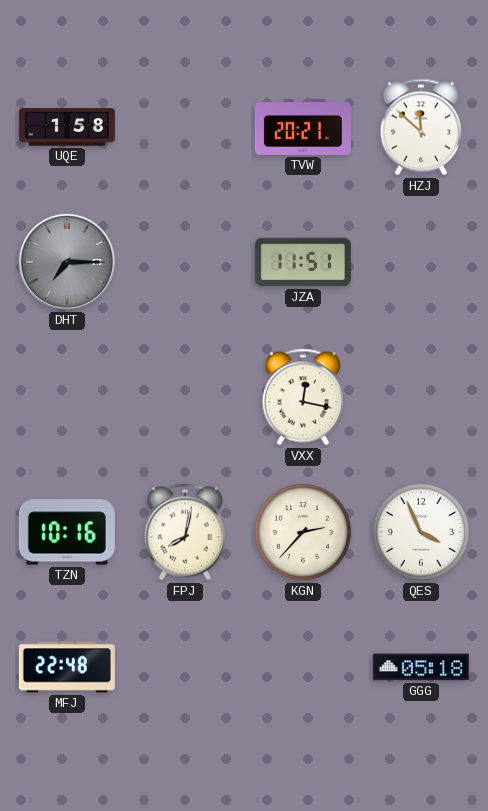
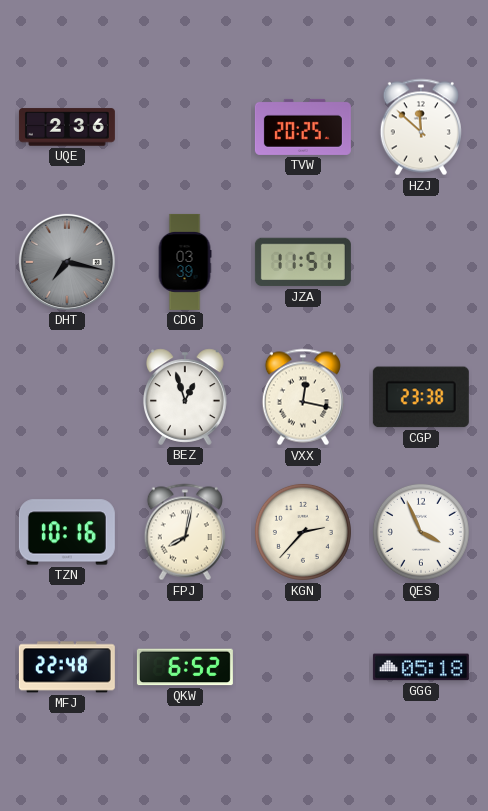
UQE: 1:58 -> 2:36
TVW: 20:21 -> 20:25
DHT: 7:15 -> 7:17
CDG: none -> 03:39
BEZ: none -> 12:57
CGP: none -> 23:38
QKW: none -> 6:52
